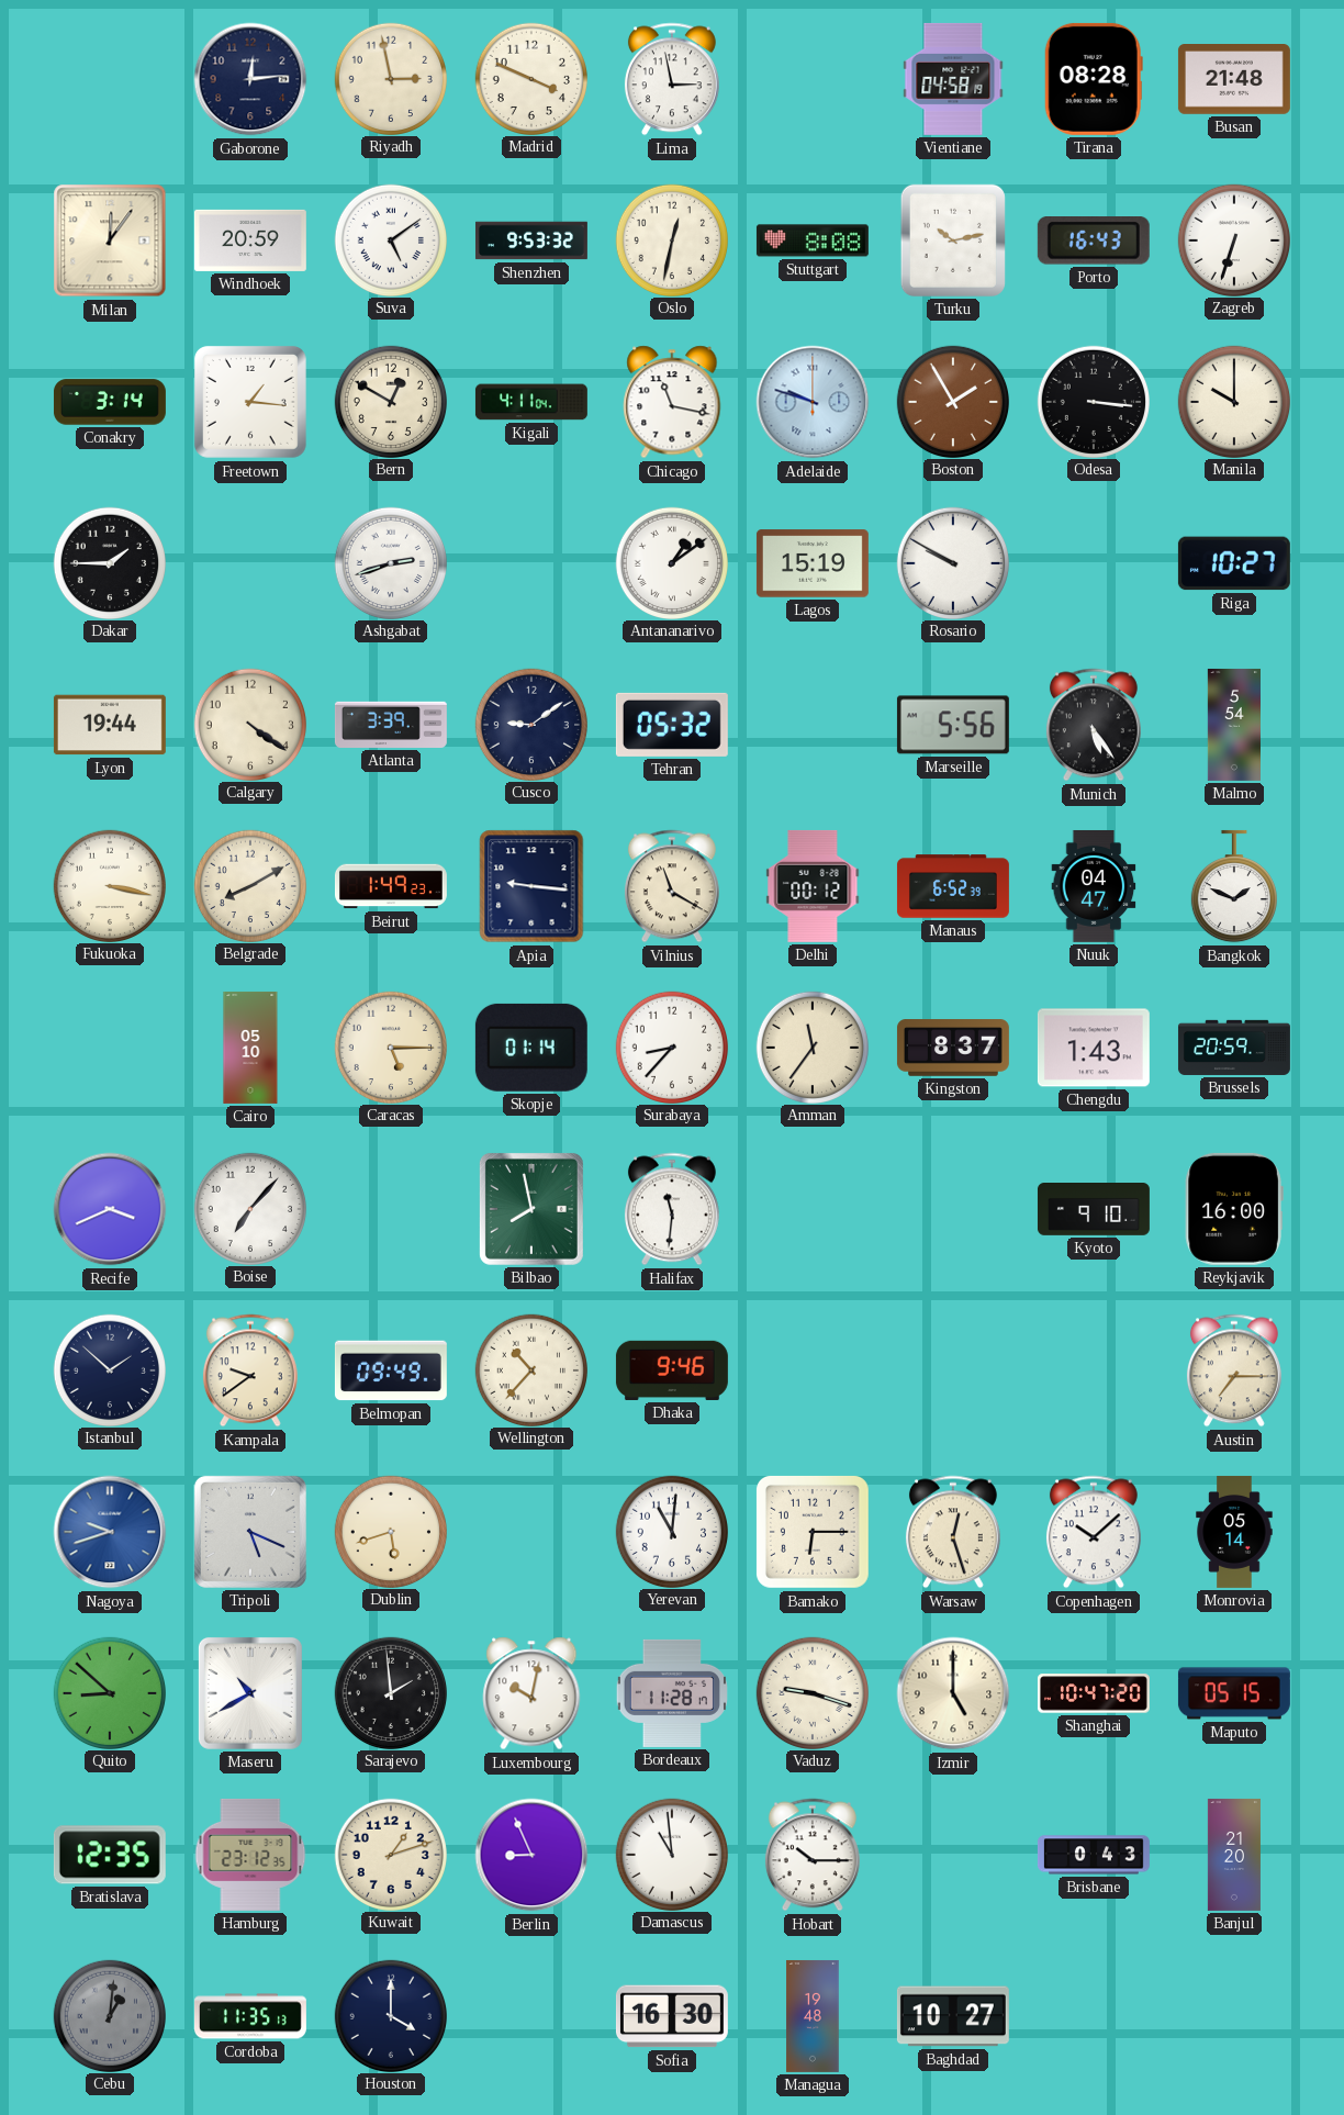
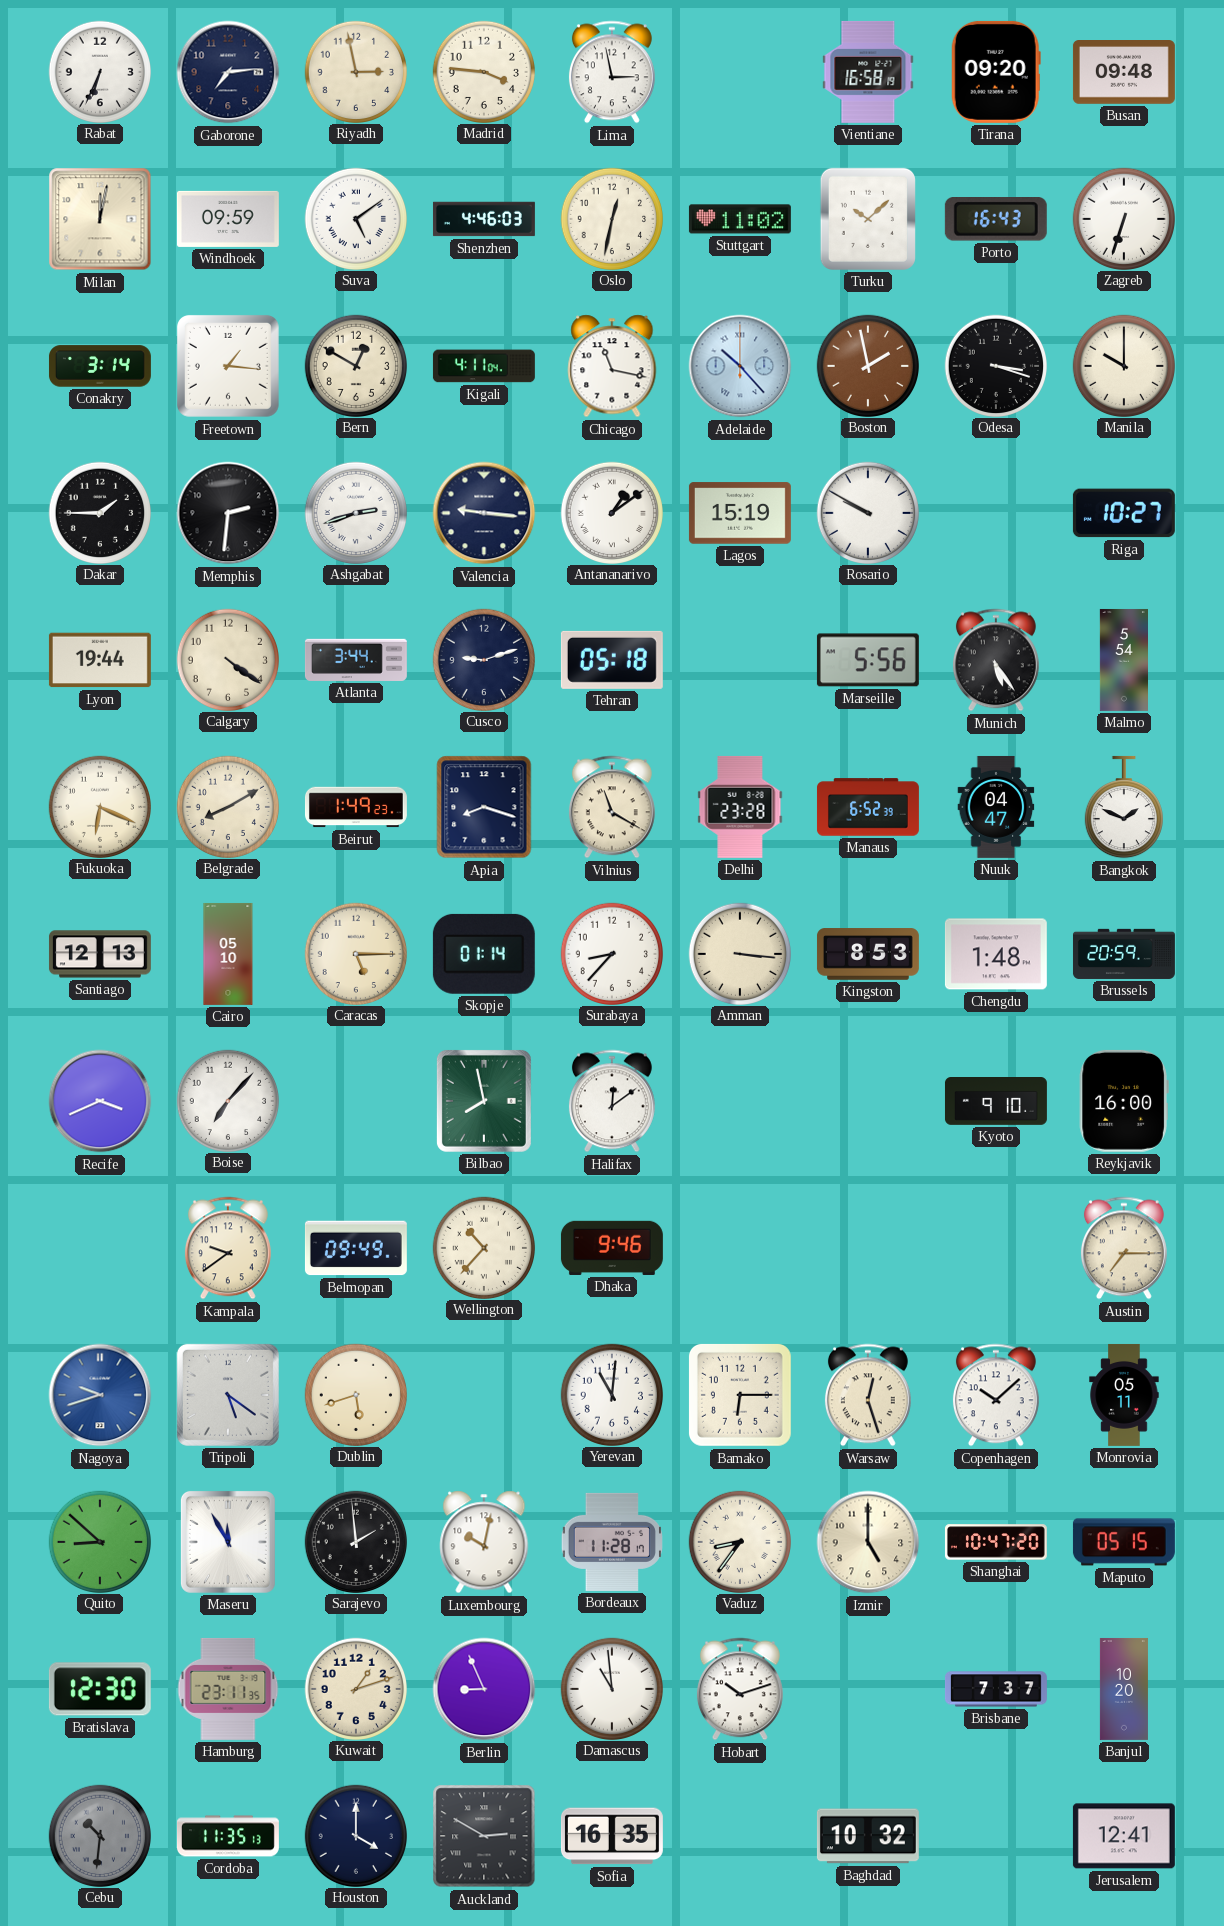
Rabat: none -> 6:34
Gaborone: 12:14 -> 7:14
Madrid: 3:49 -> 3:46
Vientiane: 04:58 -> 16:58
Tirana: 08:28 -> 09:20
Busan: 21:48 -> 09:48
Milan: 12:06 -> 12:02
Windhoek: 20:59 -> 09:59
Shenzhen: 9:53 -> 4:46
Stuttgart: 8:08 -> 11:02
Turku: 10:13 -> 10:08
Adelaide: 9:48 -> 10:23
Boston: 1:55 -> 1:58
Odesa: 3:16 -> 3:18
Memphis: none -> 2:31
Valencia: none -> 9:16
Atlanta: 3:39 -> 3:44
Cusco: 9:09 -> 9:12
Tehran: 05:32 -> 05:18
Fukuoka: 3:17 -> 6:19
Apia: 9:16 -> 8:18
Delhi: 00:12 -> 23:28
Santiago: none -> 12:13
Amman: 11:36 -> 3:16
Kingston: 8:37 -> 8:53
Chengdu: 1:43 -> 1:48
Halifax: 11:31 -> 12:09
Istanbul: 1:52 -> none
Tripoli: 5:19 -> 5:21
Monrovia: 05:14 -> 05:11
Maseru: 10:40 -> 11:55
Vaduz: 9:18 -> 8:36
Bratislava: 12:35 -> 12:30
Hamburg: 23:12 -> 23:11
Hobart: 10:15 -> 10:12
Brisbane: 0:43 -> 7:37
Banjul: 21:20 -> 10:20
Cebu: 1:01 -> 10:31
Auckland: none -> 2:50
Sofia: 16:30 -> 16:35
Managua: 19:48 -> none
Baghdad: 10:27 -> 10:32
Jerusalem: none -> 12:41
